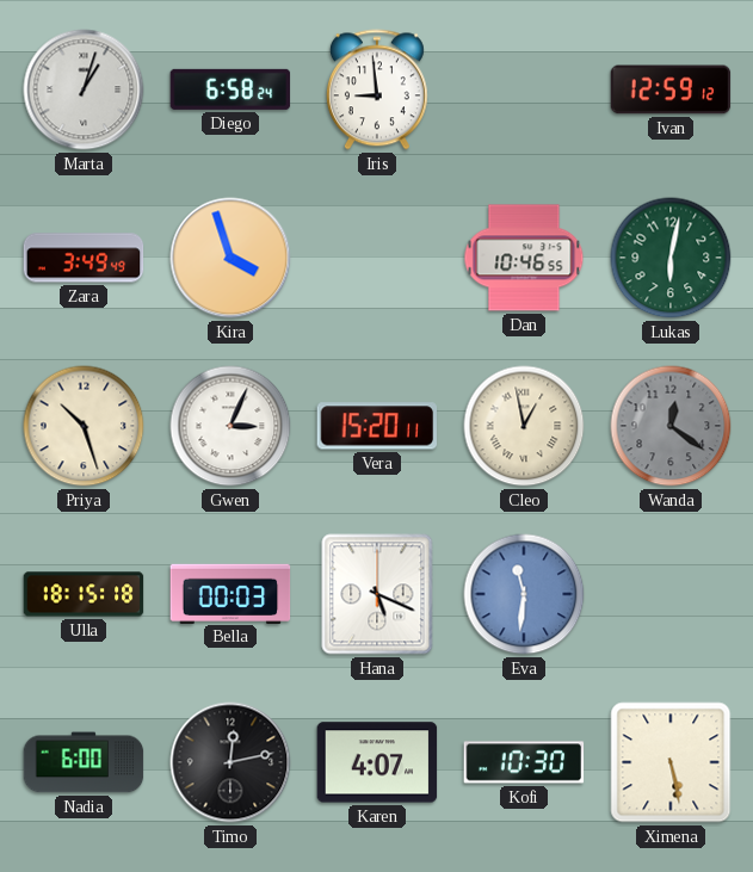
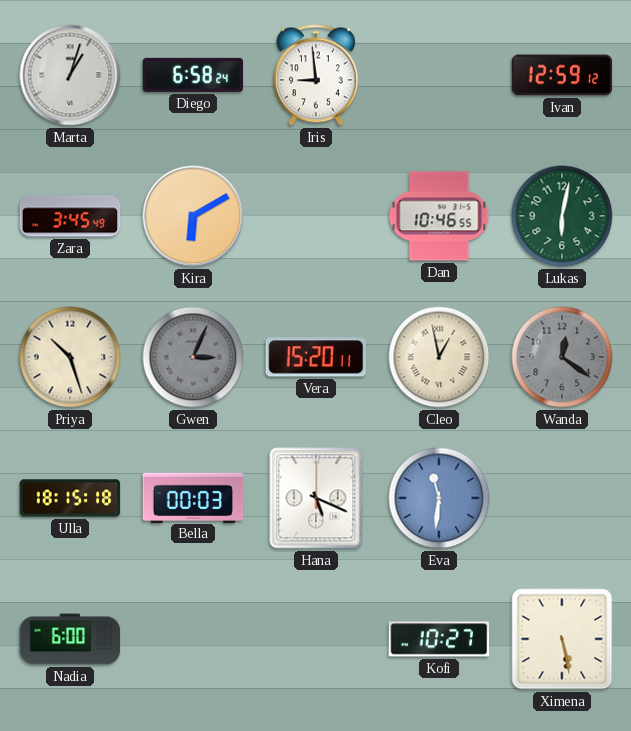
Zara: 3:49 -> 3:45
Kira: 3:57 -> 6:10
Gwen dial: white -> grey
Timo: 12:13 -> none
Karen: 4:07 -> none
Kofi: 10:30 -> 10:27
